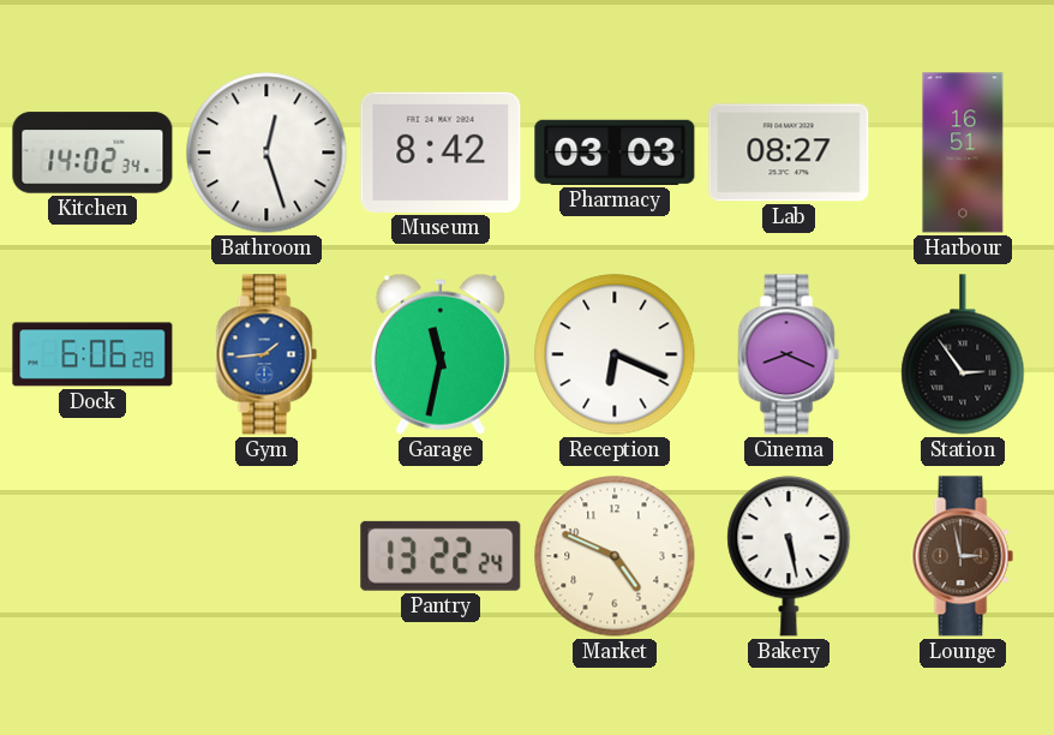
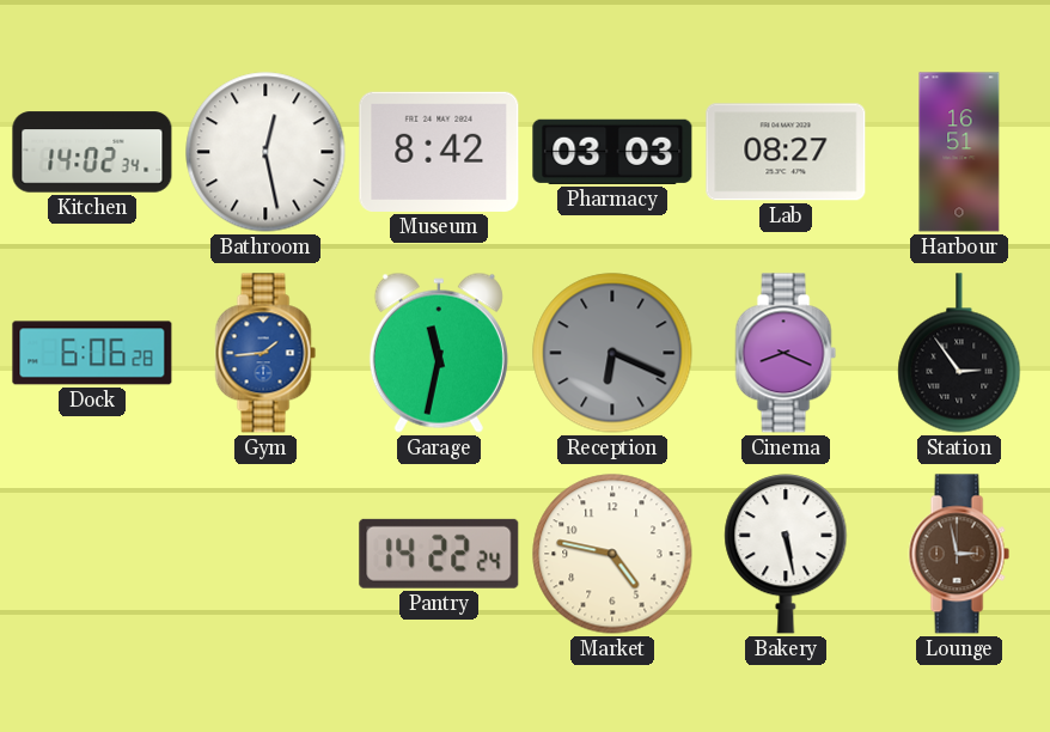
Bathroom: 12:27 -> 12:28
Reception dial: white -> grey
Pantry: 13:22 -> 14:22
Market: 4:49 -> 4:47
